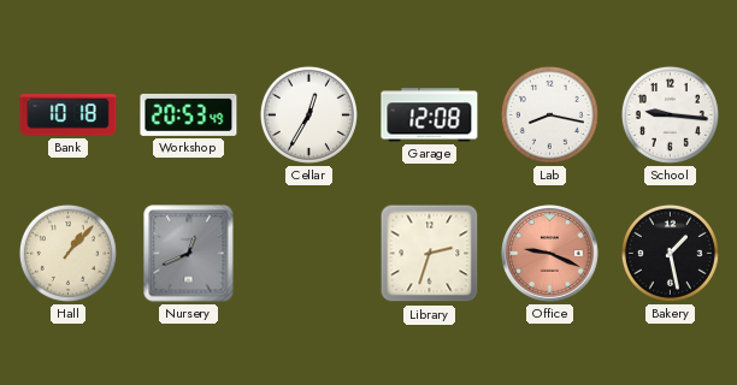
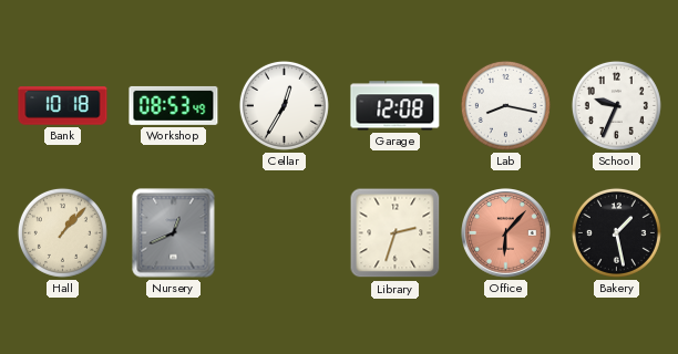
Workshop: 20:53 -> 08:53
School: 9:16 -> 9:34
Office: 9:19 -> 6:07
